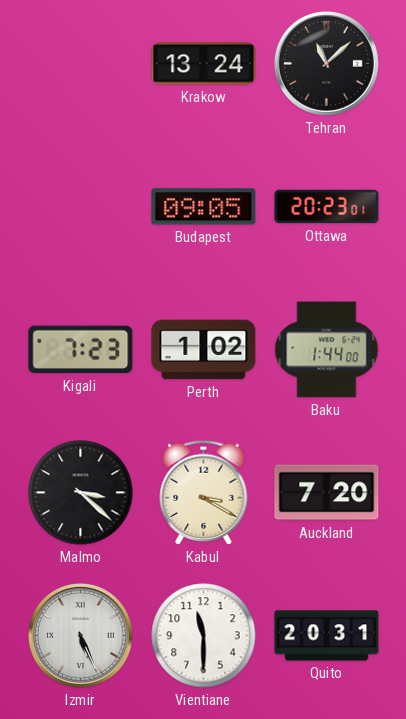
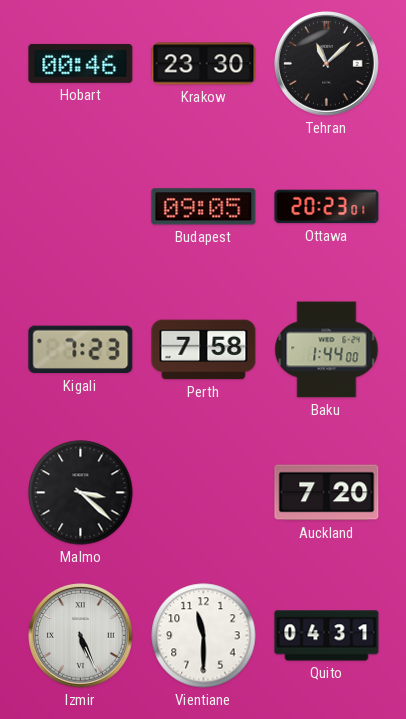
Hobart: none -> 00:46
Krakow: 13:24 -> 23:30
Perth: 1:02 -> 7:58
Kabul: 3:20 -> none
Quito: 20:31 -> 04:31
